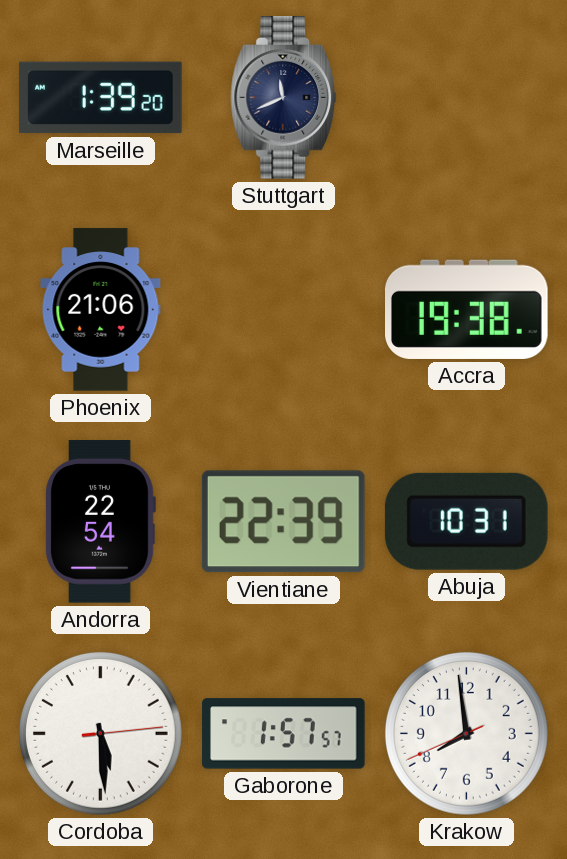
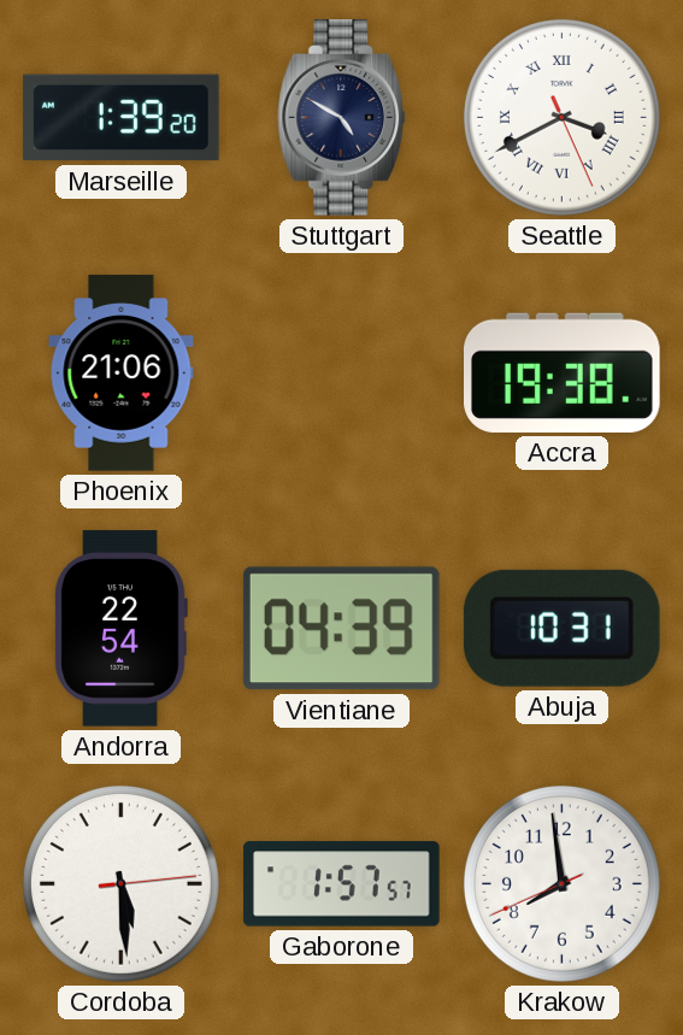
Stuttgart: 11:41 -> 4:50
Seattle: none -> 3:40
Vientiane: 22:39 -> 04:39
